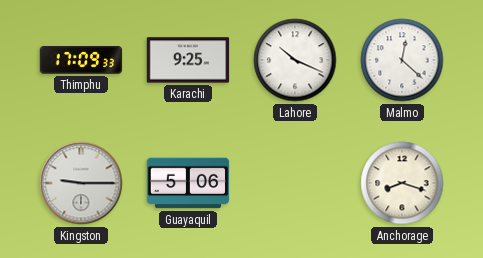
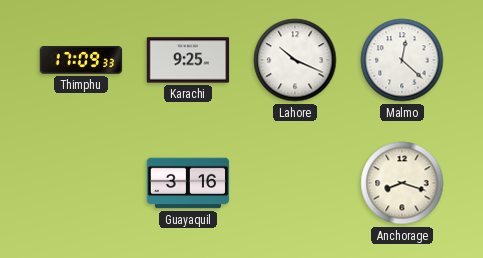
Kingston: 9:15 -> none
Guayaquil: 5:06 -> 3:16
